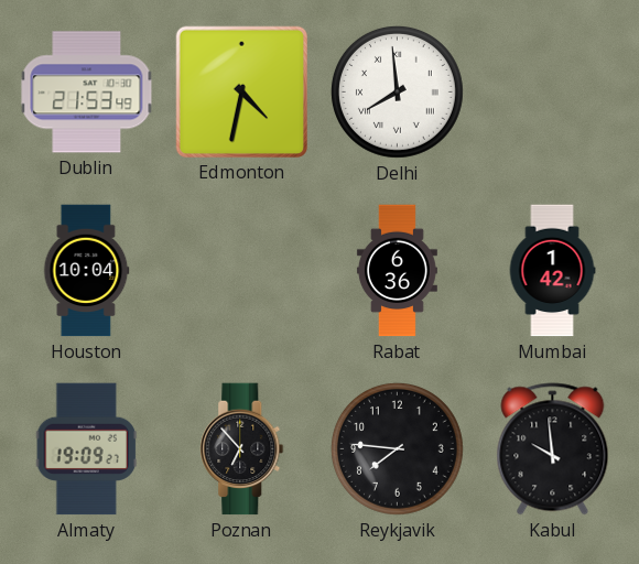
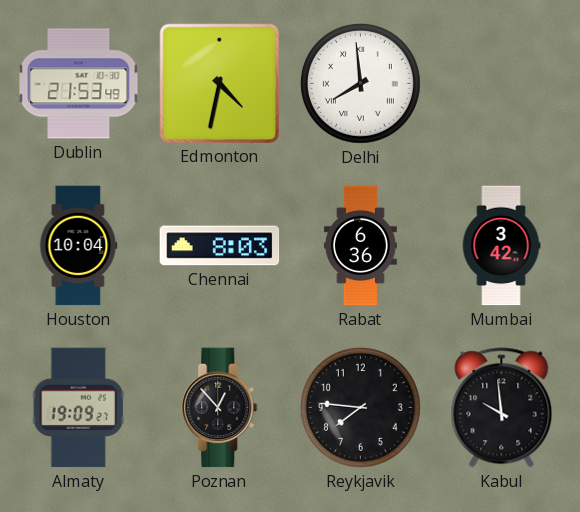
Chennai: none -> 8:03
Mumbai: 1:42 -> 3:42
Poznan: 6:53 -> 12:53
